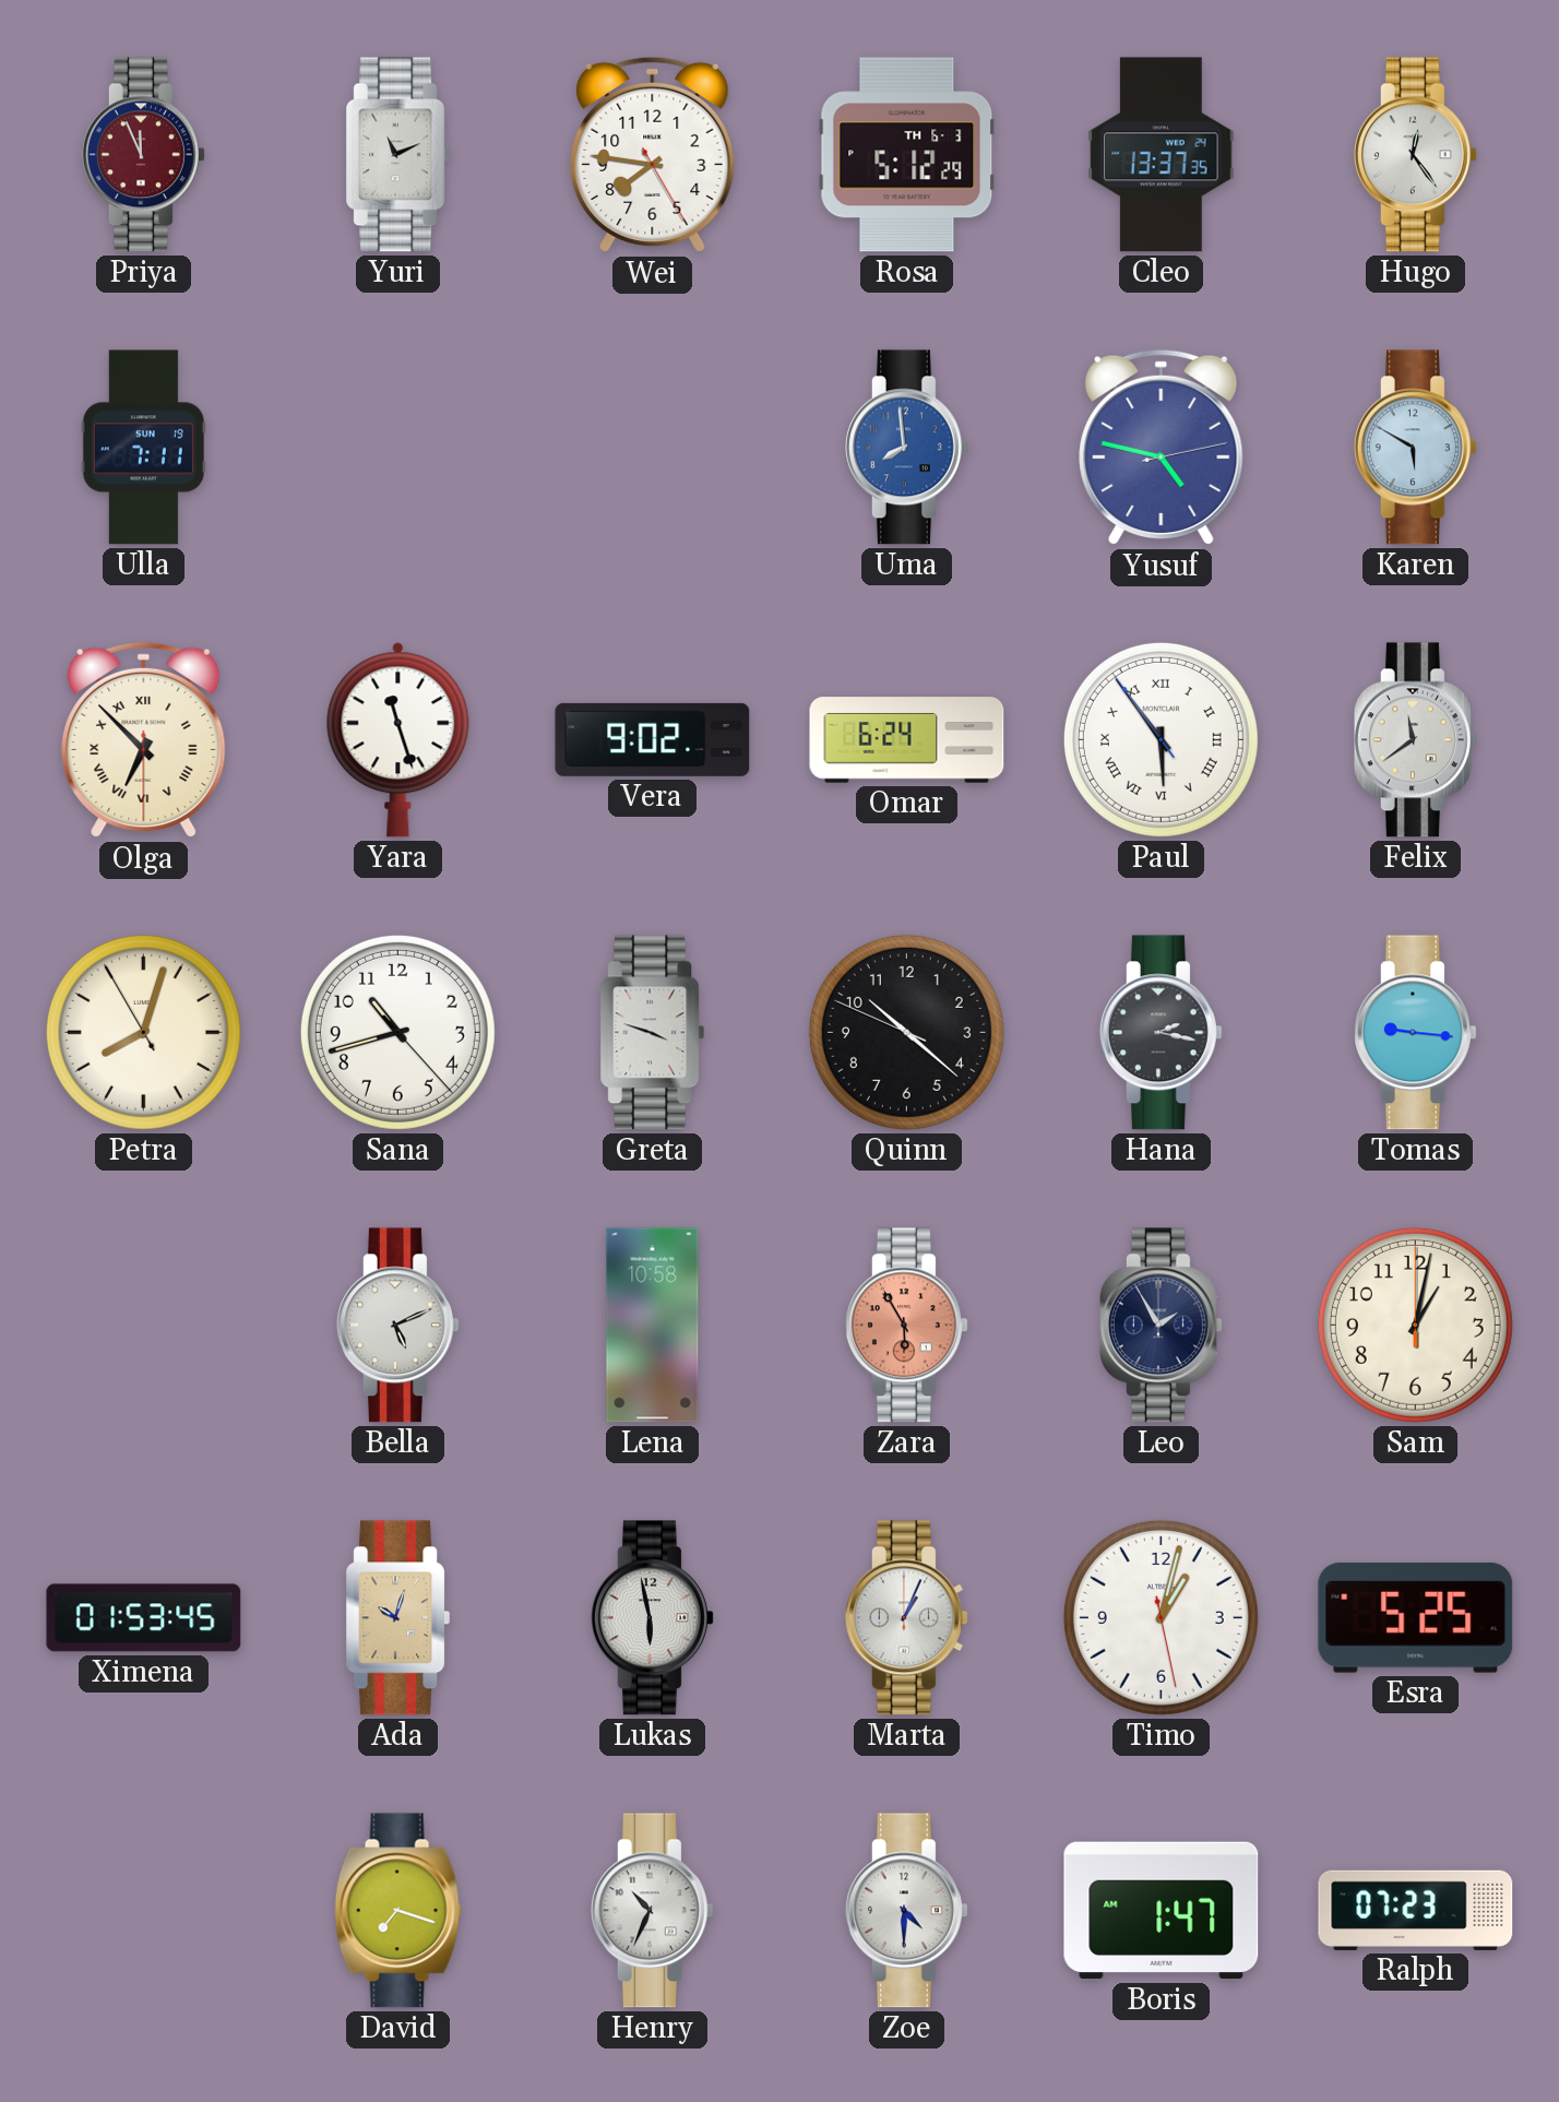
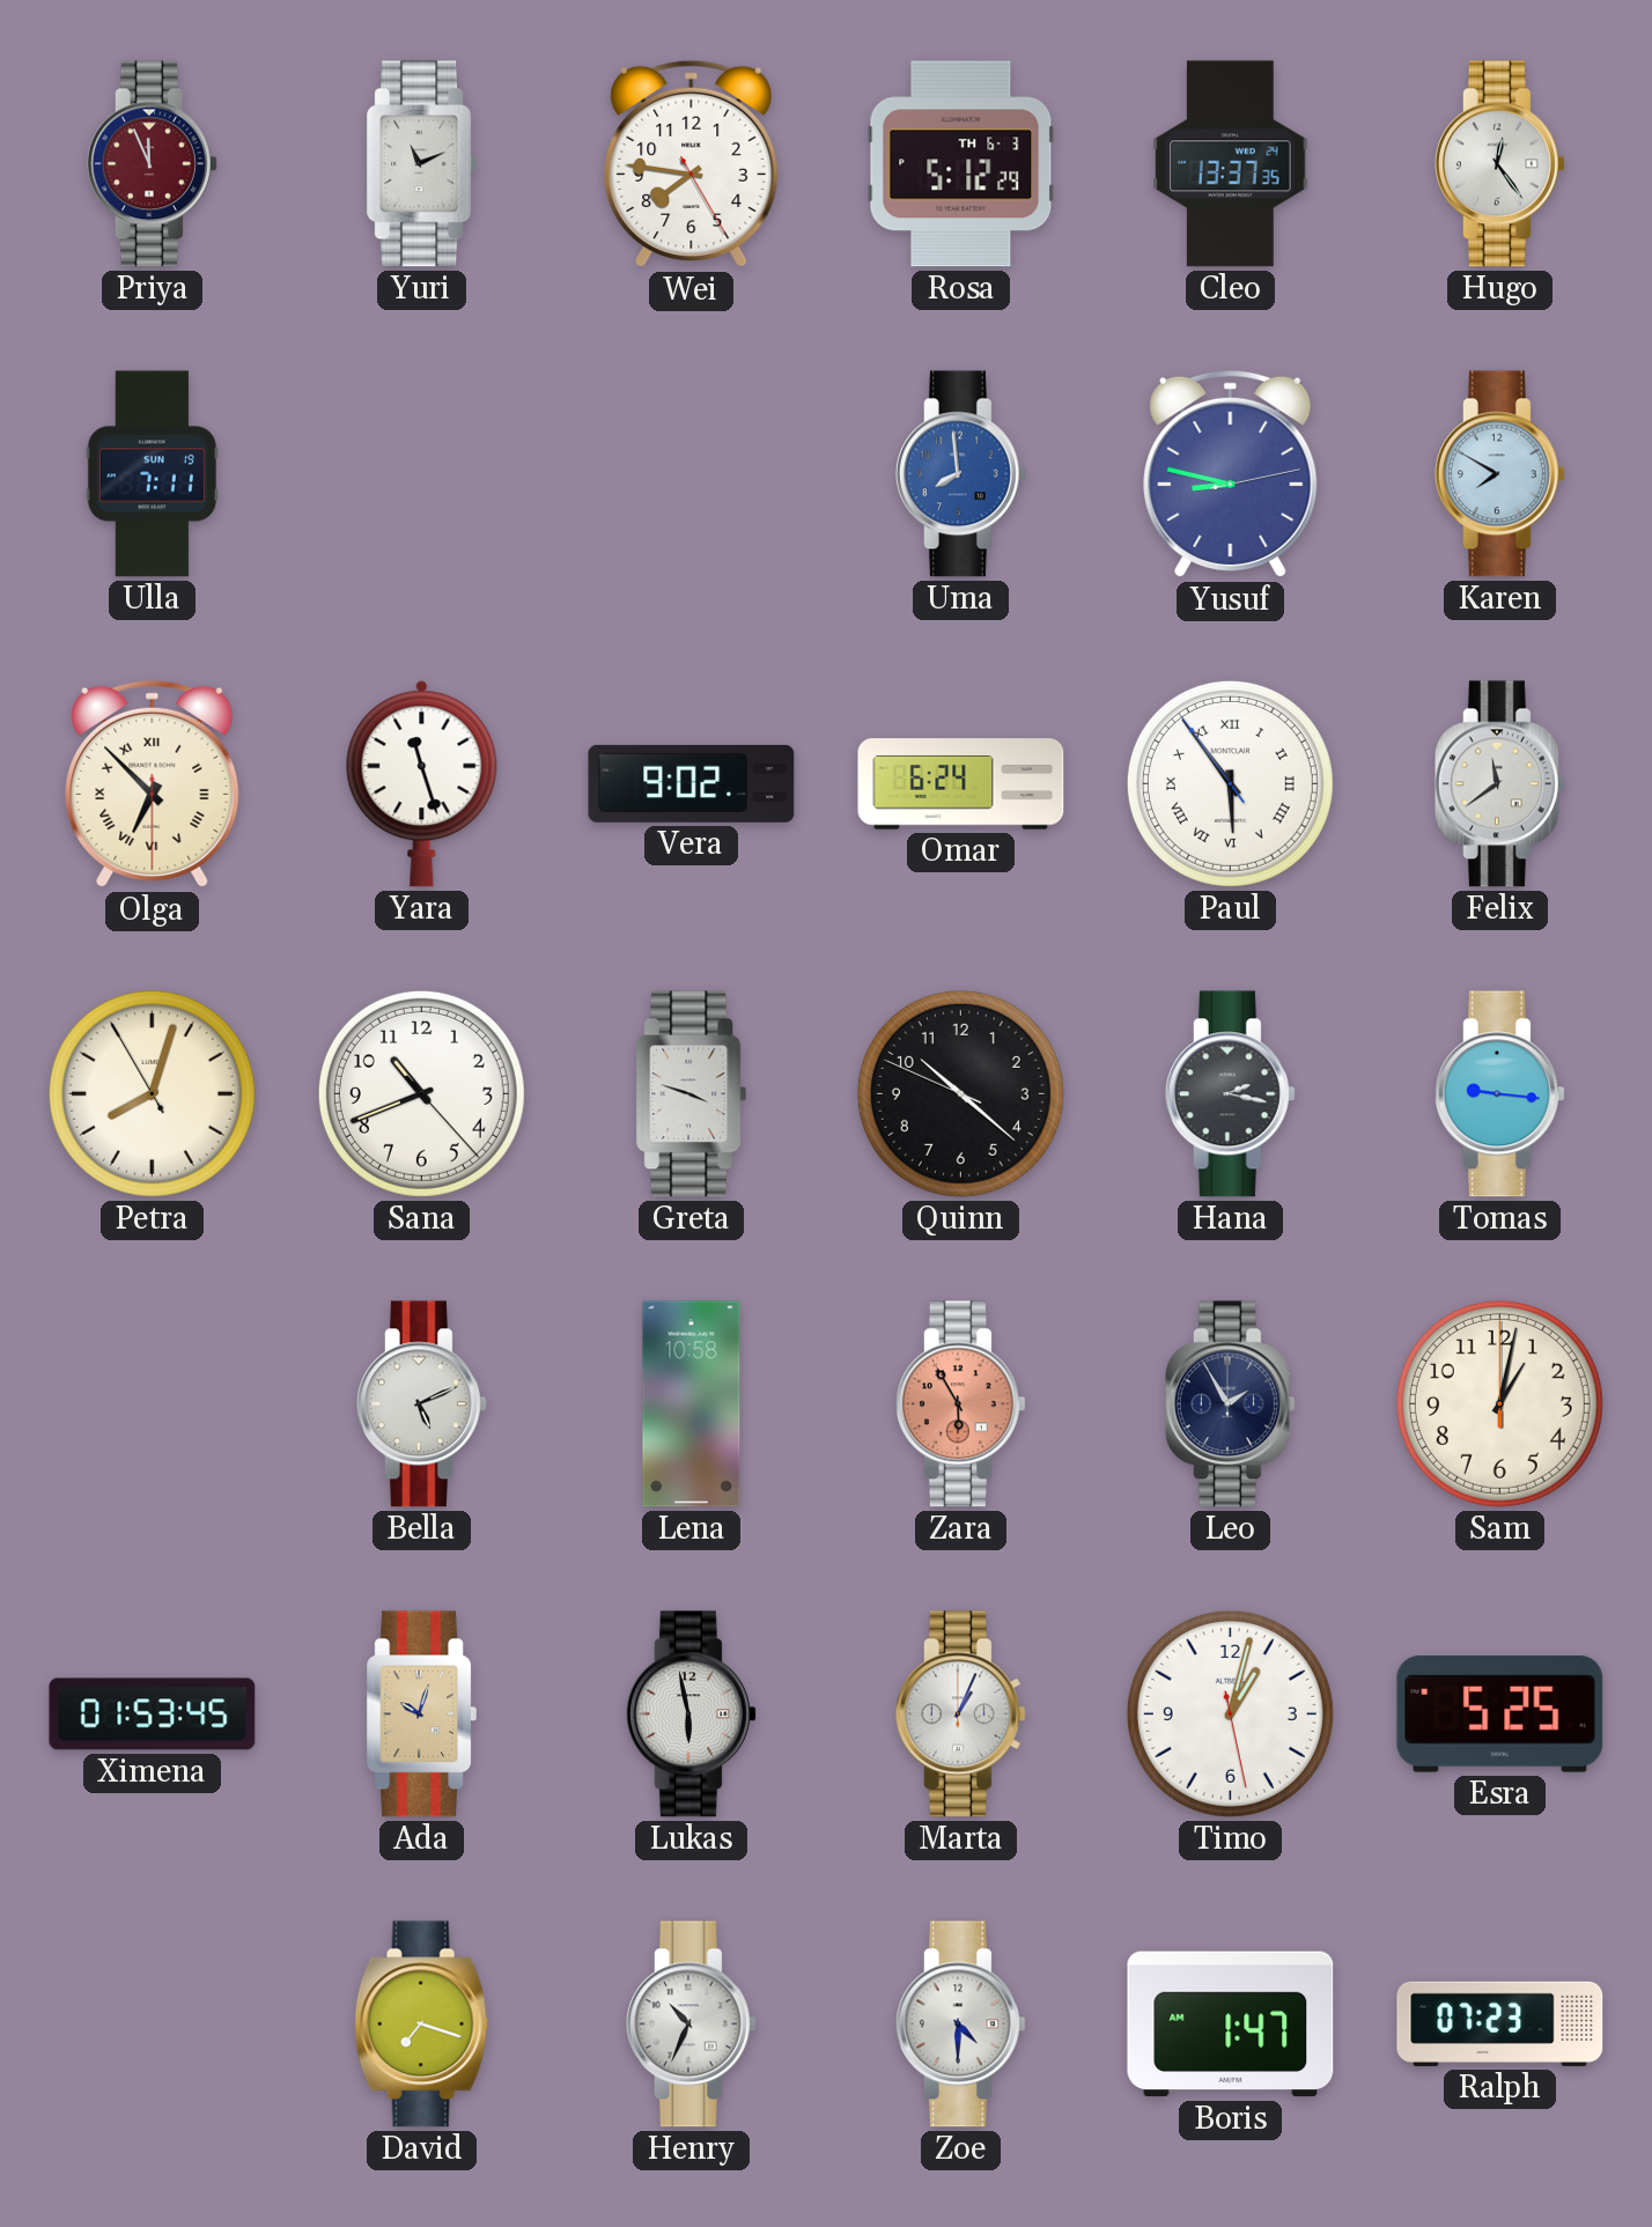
Yusuf: 4:47 -> 8:47
Karen: 5:50 -> 7:50
Sana: 10:42 -> 10:41
